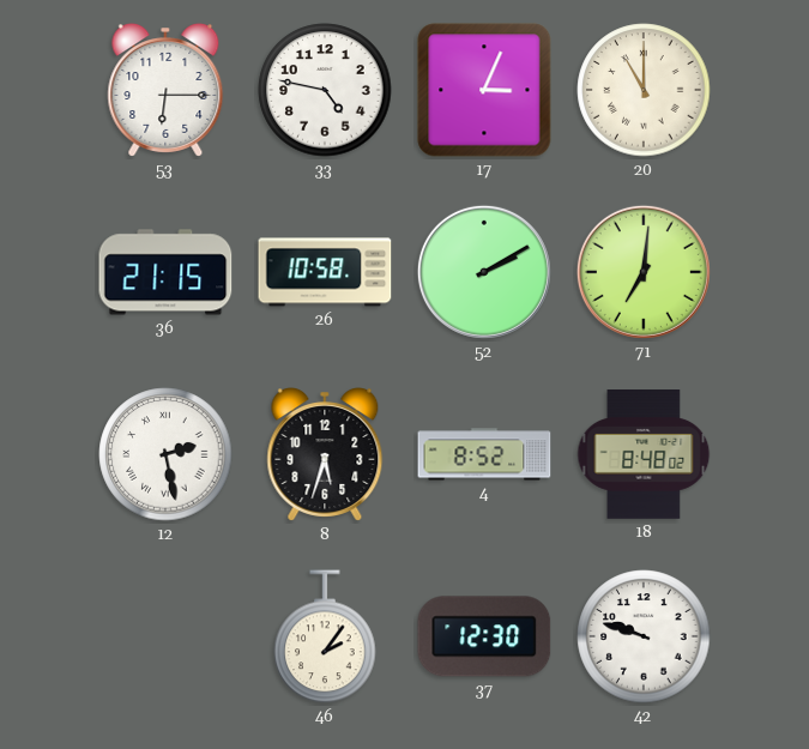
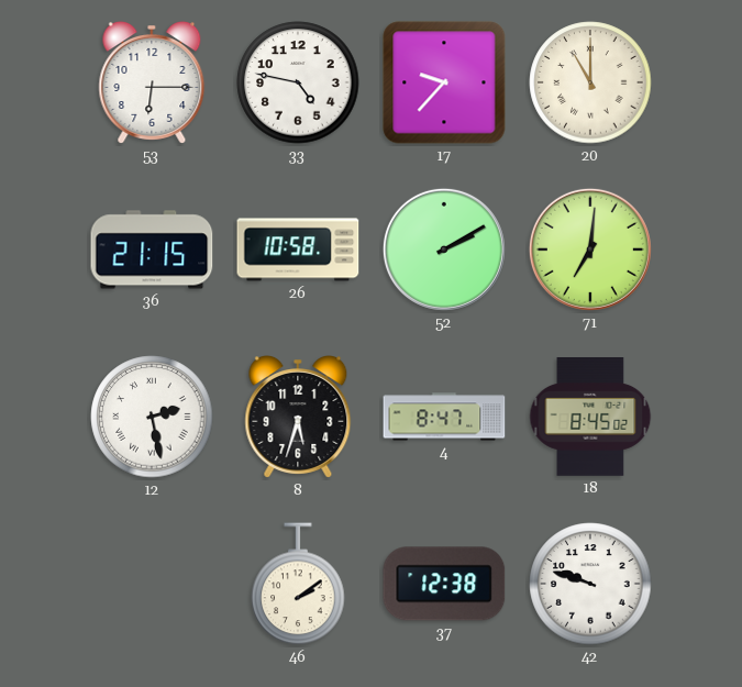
17: 3:04 -> 9:37
4: 8:52 -> 8:47
18: 8:48 -> 8:45
46: 2:06 -> 2:09
37: 12:30 -> 12:38
